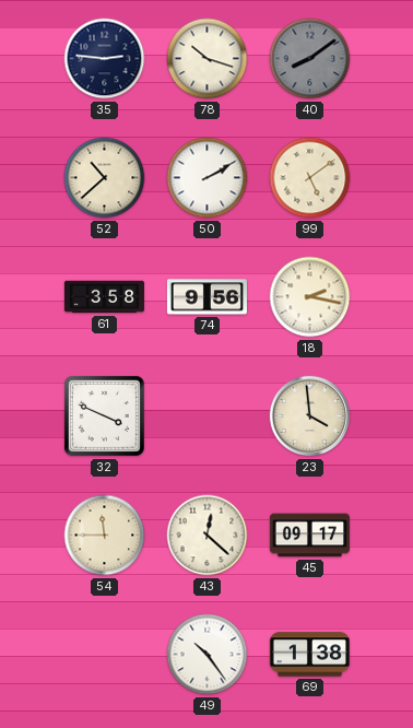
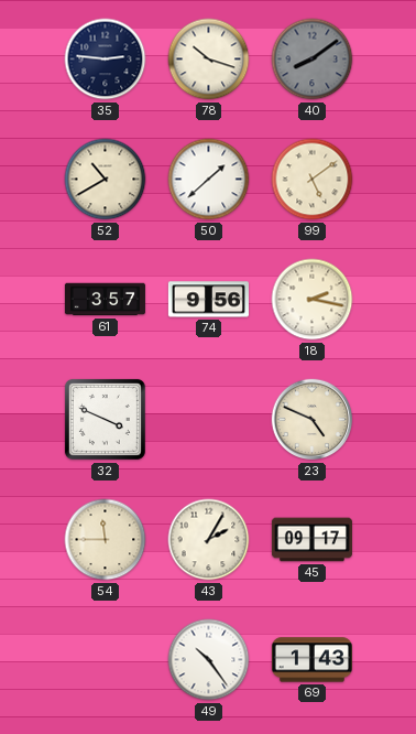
52: 10:38 -> 10:40
50: 2:10 -> 1:38
61: 3:58 -> 3:57
23: 3:59 -> 4:49
43: 12:22 -> 2:05
69: 1:38 -> 1:43
